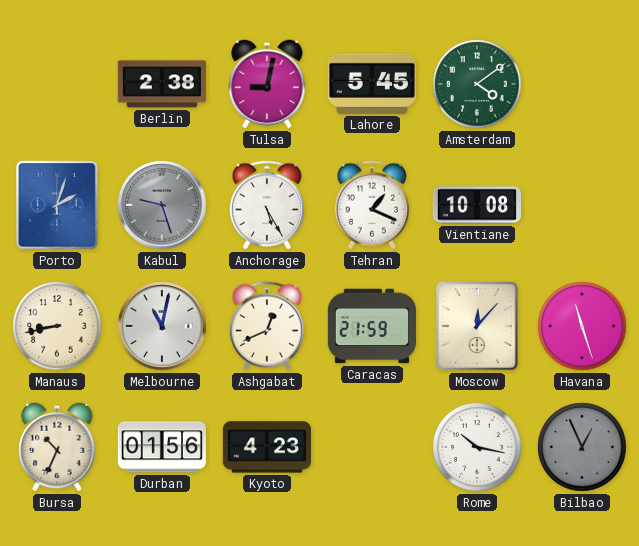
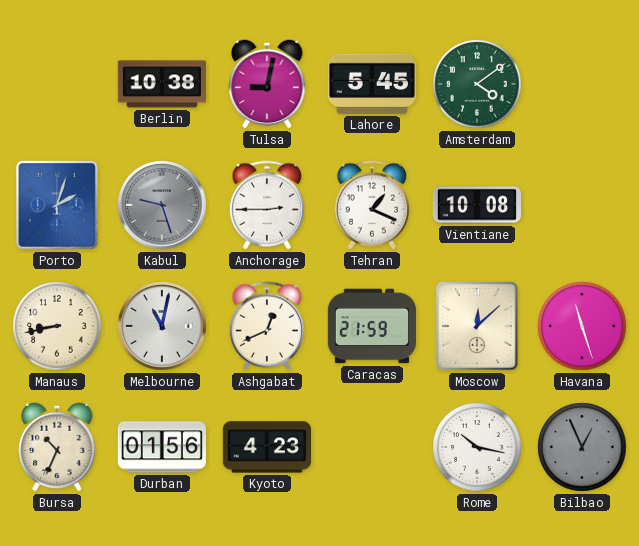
Berlin: 2:38 -> 10:38
Anchorage: 5:25 -> 2:45
Moscow: 12:07 -> 12:08
